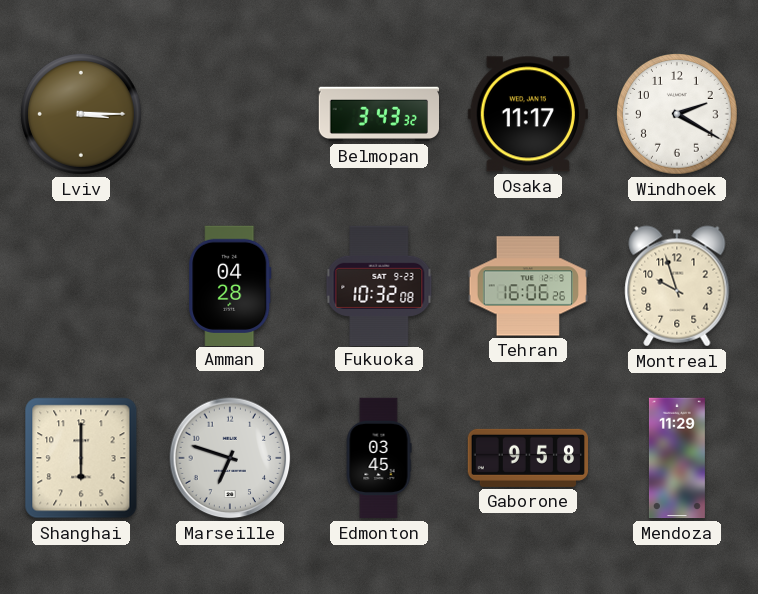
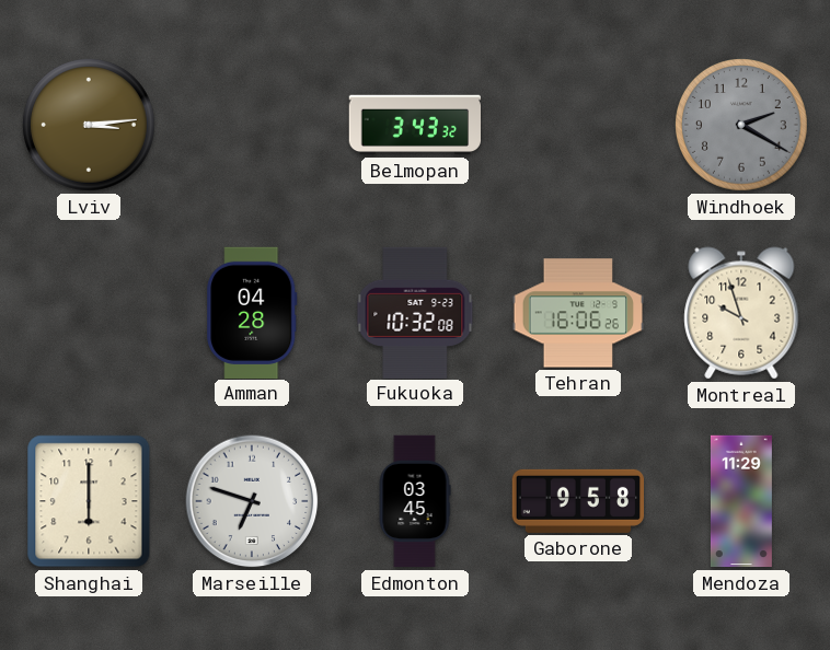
Lviv: 3:15 -> 3:14
Osaka: 11:17 -> none
Windhoek dial: white -> grey
